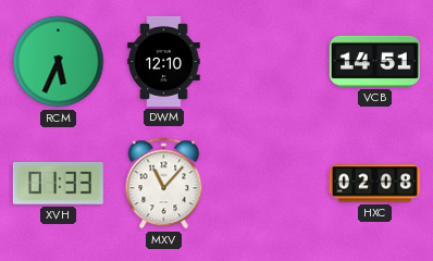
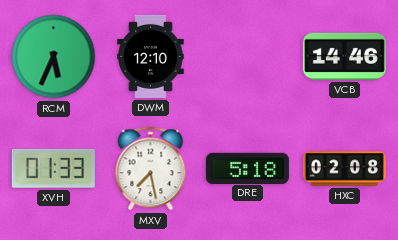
VCB: 14:51 -> 14:46
MXV: 11:07 -> 7:28
DRE: none -> 5:18
